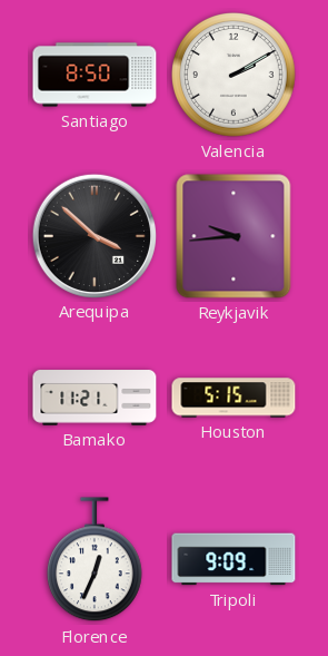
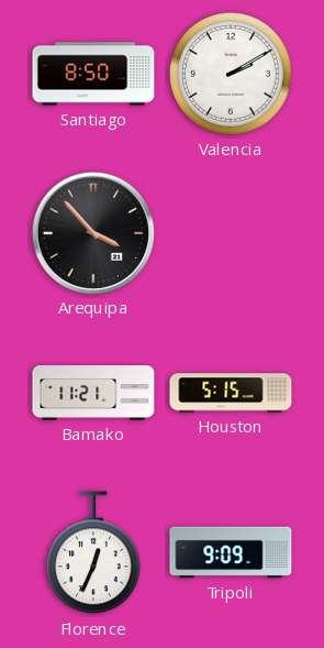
Arequipa: 3:52 -> 3:53
Reykjavik: 9:44 -> none
